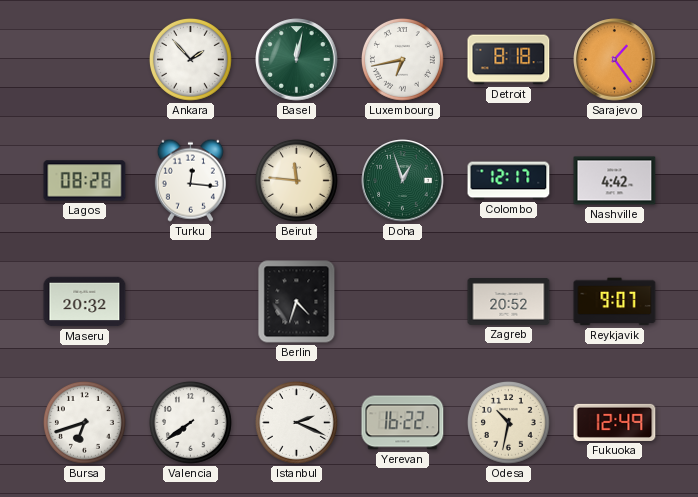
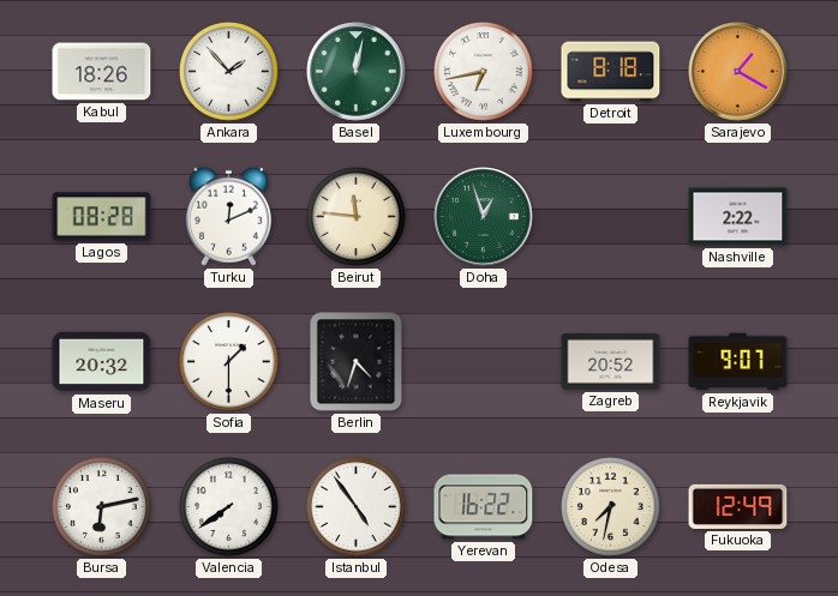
Kabul: none -> 18:26
Sarajevo: 1:24 -> 1:20
Turku: 12:16 -> 12:11
Colombo: 12:17 -> none
Nashville: 4:42 -> 2:22
Sofia: none -> 1:30
Bursa: 6:42 -> 6:13
Istanbul: 2:19 -> 4:54
Odesa: 10:32 -> 7:32
